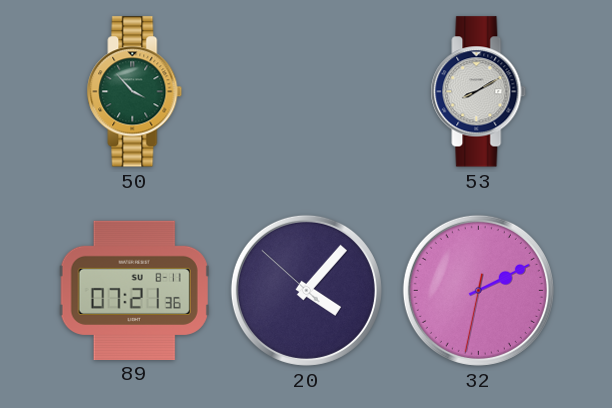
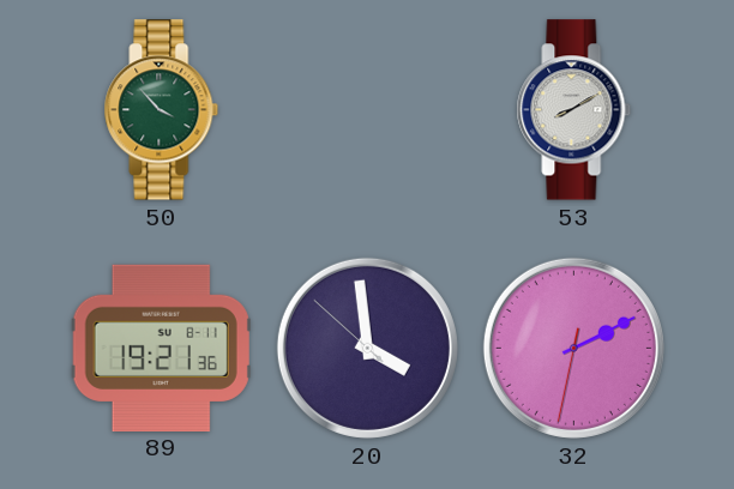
89: 07:21 -> 19:21
20: 4:06 -> 3:58
